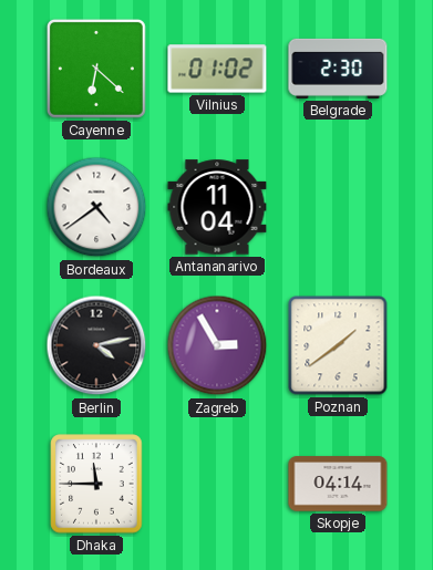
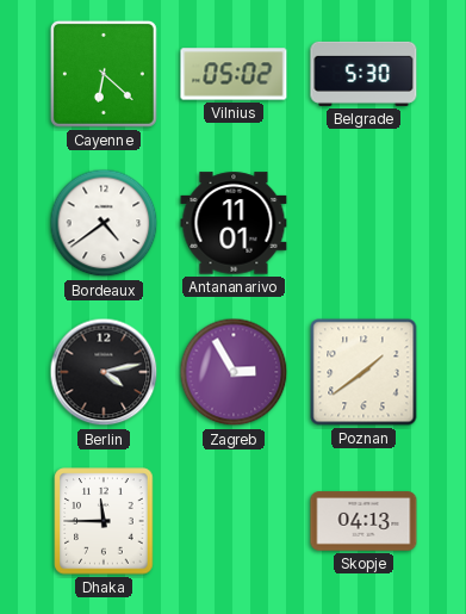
Vilnius: 01:02 -> 05:02
Belgrade: 2:30 -> 5:30
Antananarivo: 11:04 -> 11:01
Skopje: 04:14 -> 04:13
